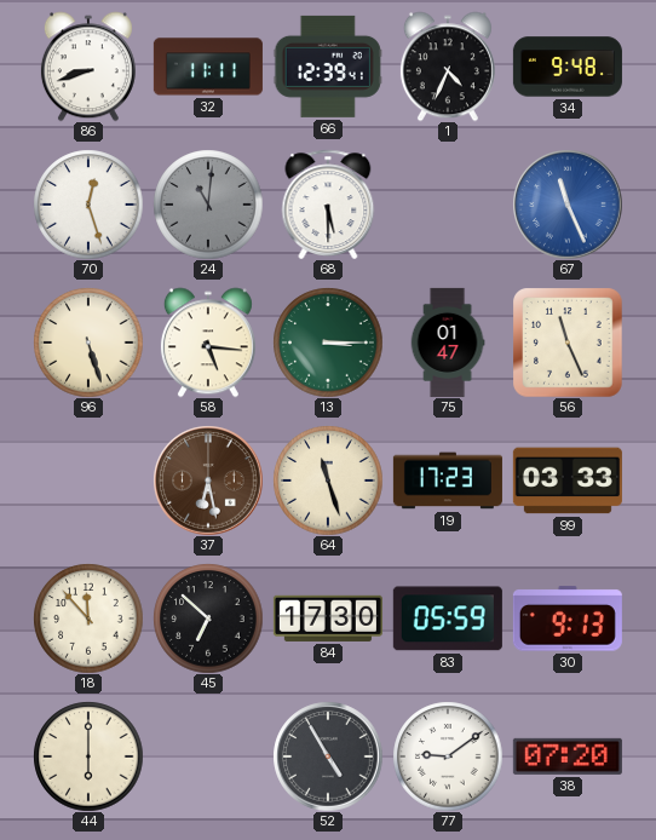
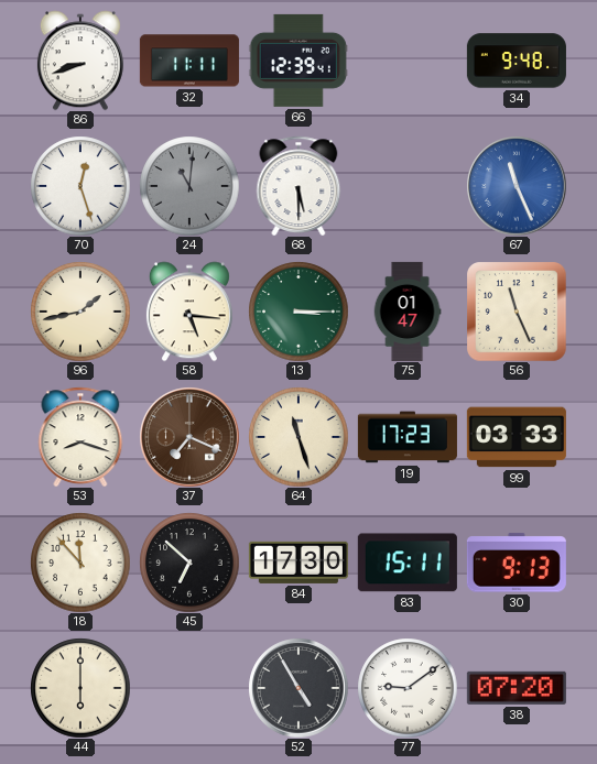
1: 4:34 -> none
96: 5:27 -> 1:43
53: none -> 8:18
37: 6:28 -> 7:19
83: 05:59 -> 15:11
